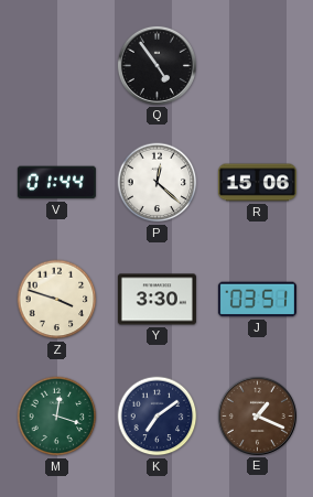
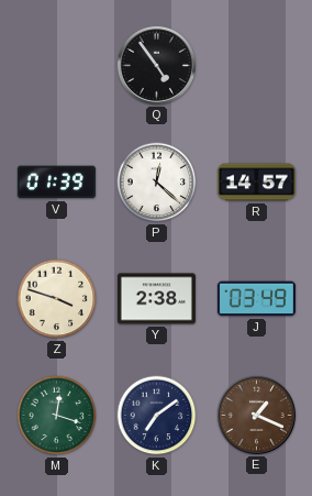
V: 01:44 -> 01:39
R: 15:06 -> 14:57
Y: 3:30 -> 2:38
J: 03:51 -> 03:49
